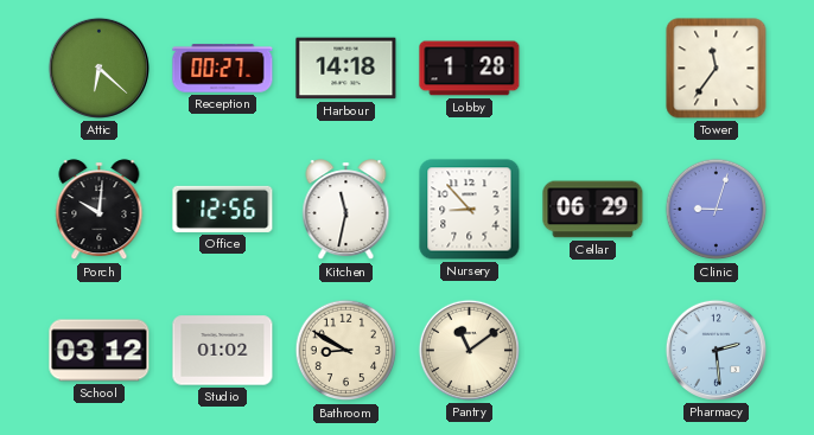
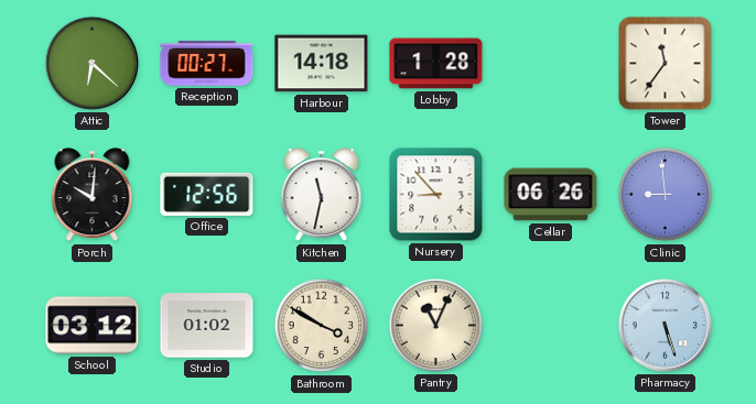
Cellar: 06:29 -> 06:26
Clinic: 9:03 -> 8:59
Bathroom: 8:50 -> 3:50
Pantry: 11:09 -> 11:04
Pharmacy: 2:29 -> 5:27
